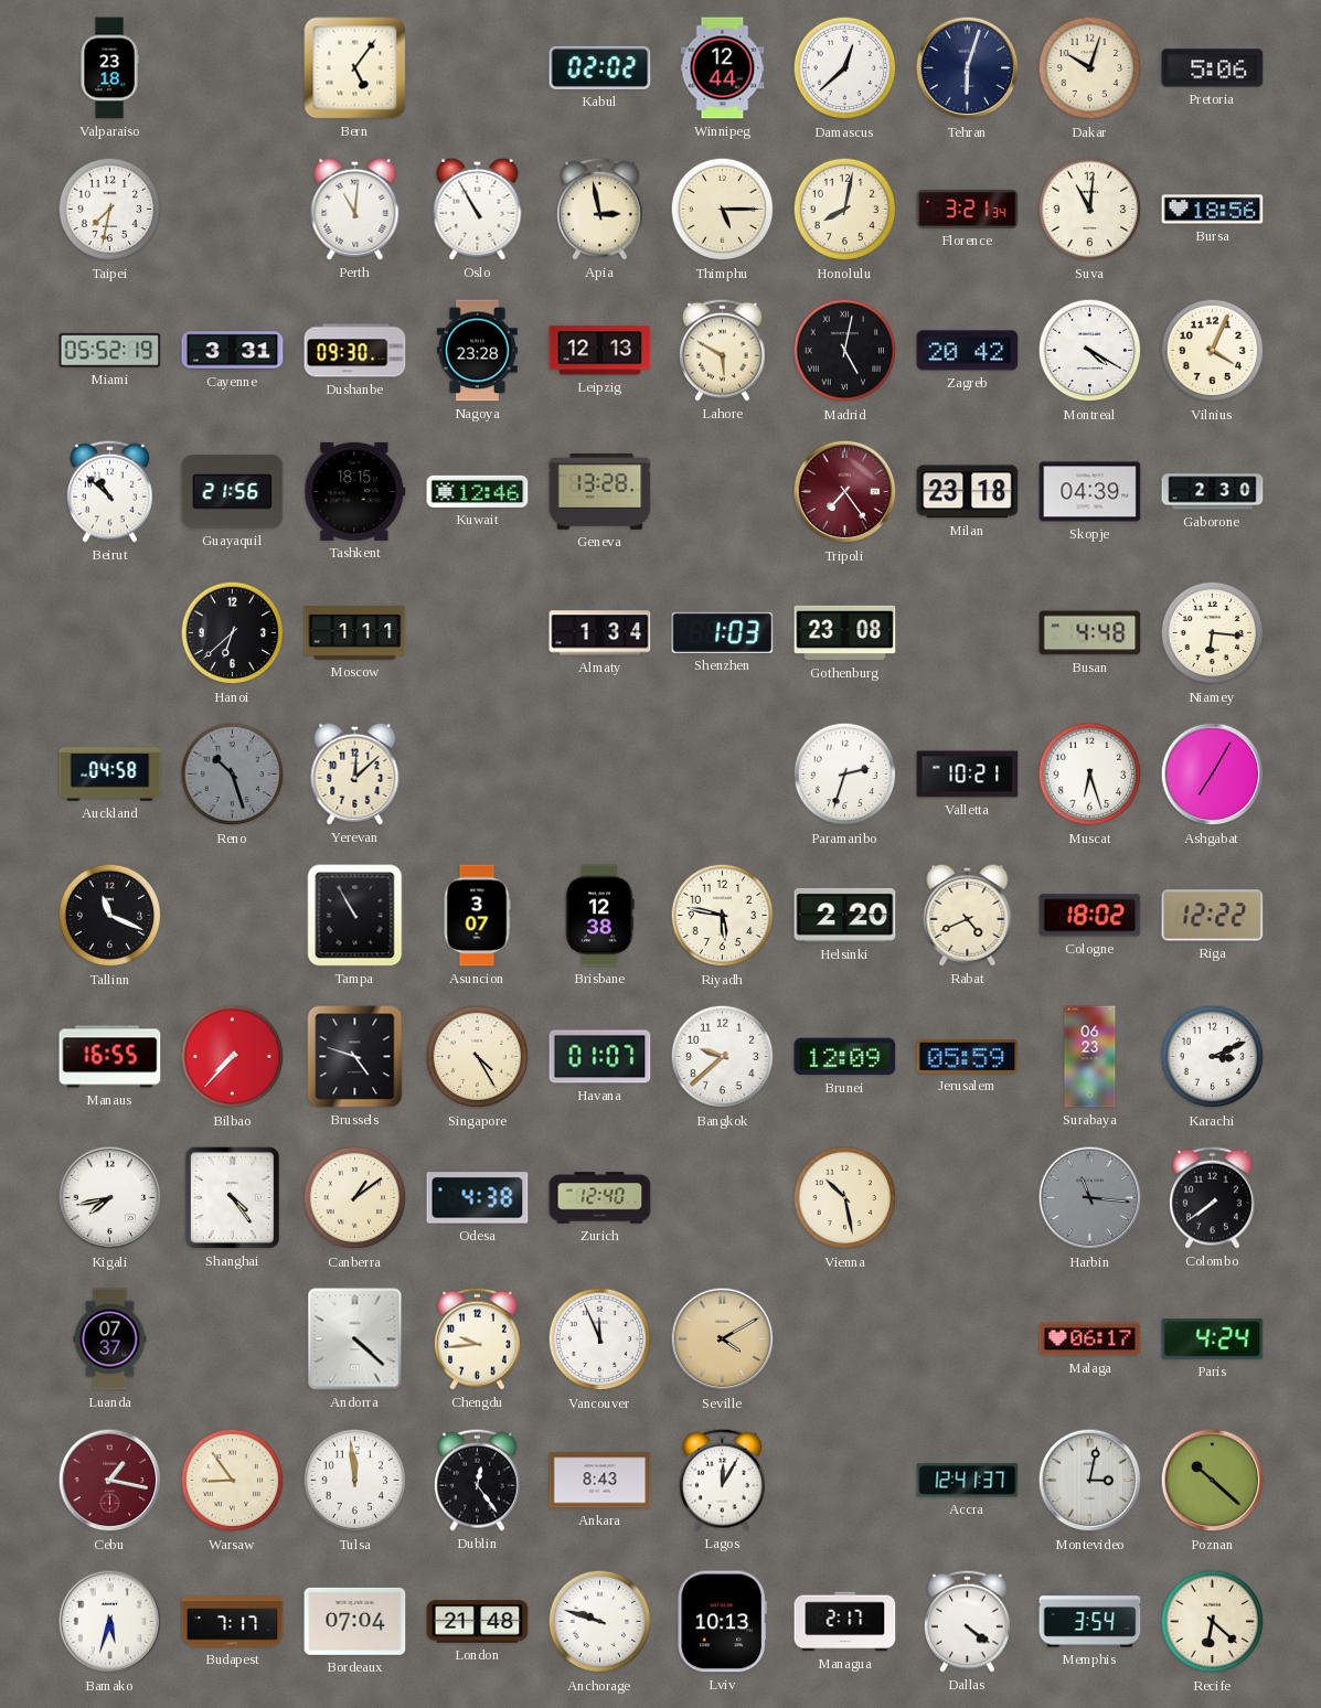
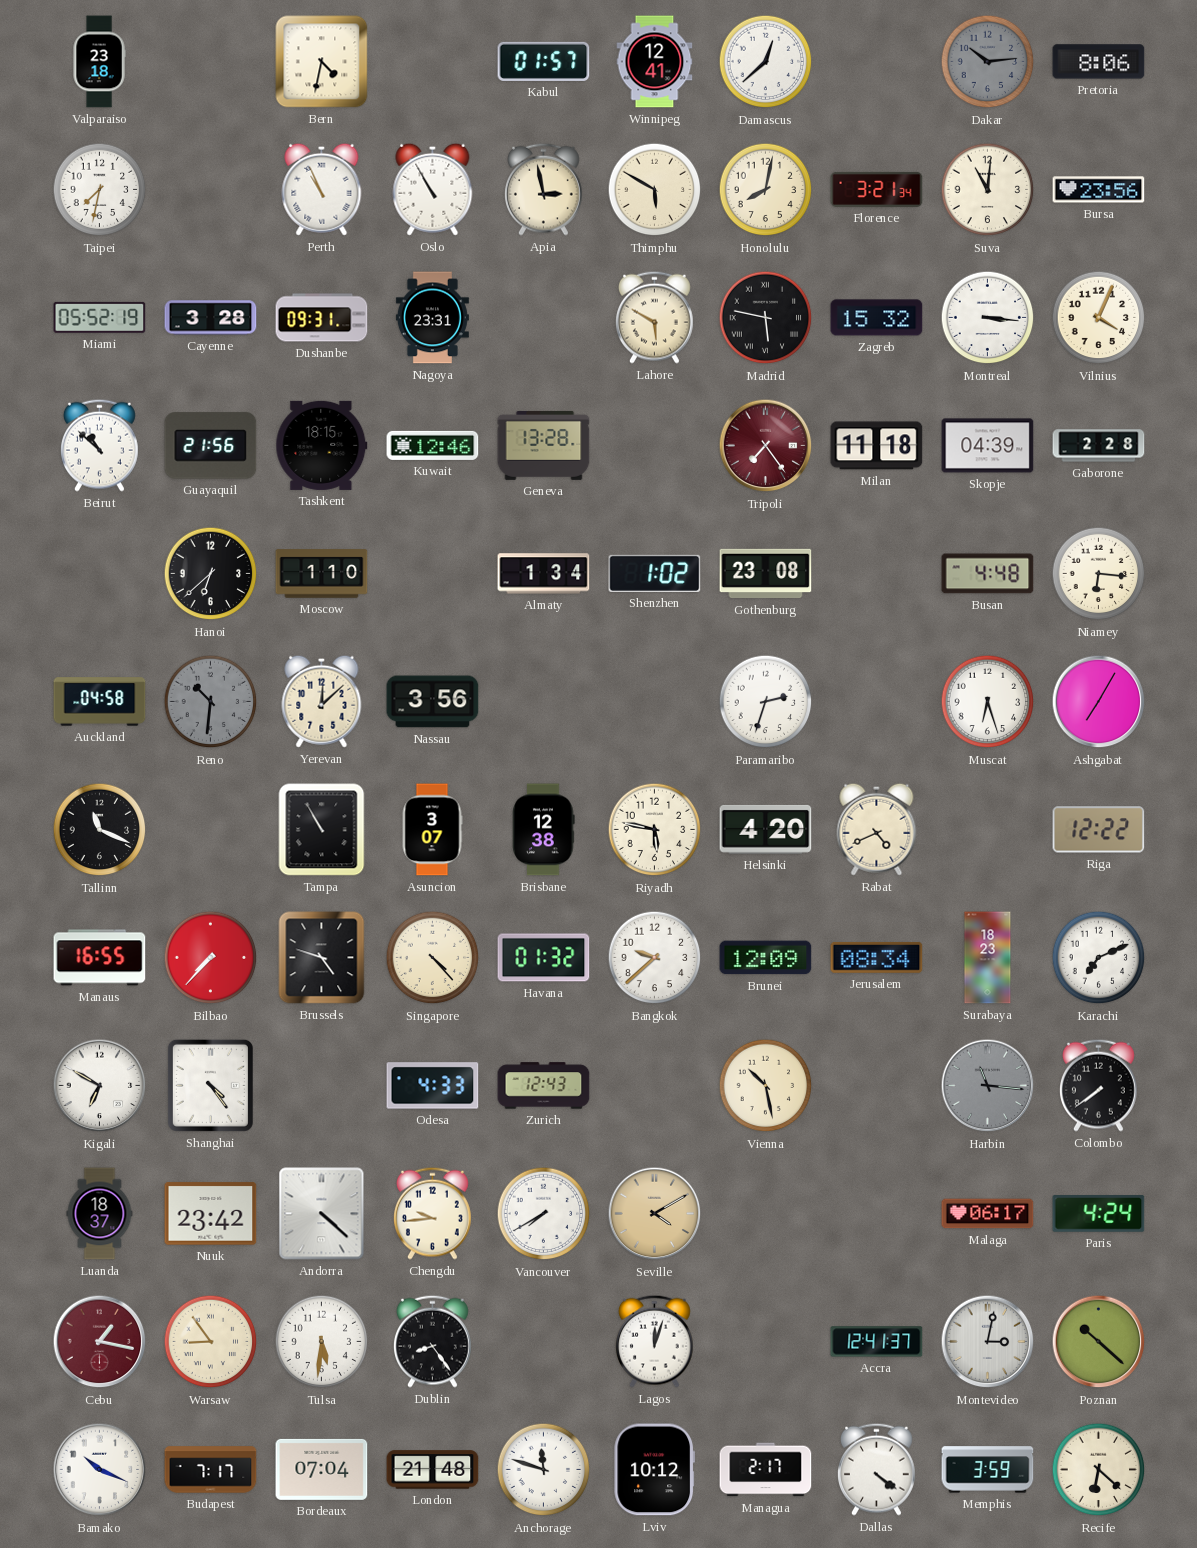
Bern: 5:06 -> 4:32
Kabul: 02:02 -> 01:57
Winnipeg: 12:44 -> 12:41
Tehran: 6:03 -> none
Dakar: 10:03 -> 10:14
Dakar dial: cream -> grey
Pretoria: 5:06 -> 8:06
Perth: 11:01 -> 10:56
Thimphu: 5:15 -> 5:50
Bursa: 18:56 -> 23:56
Cayenne: 3:31 -> 3:28
Dushanbe: 09:30 -> 09:31
Nagoya: 23:28 -> 23:31
Leipzig: 12:13 -> none
Madrid: 5:02 -> 5:47
Zagreb: 20:42 -> 15:32
Montreal: 4:20 -> 3:16
Milan: 23:18 -> 11:18
Gaborone: 2:30 -> 2:28
Moscow: 1:11 -> 1:10
Shenzhen: 1:03 -> 1:02
Reno: 10:27 -> 10:31
Nassau: none -> 3:56
Valletta: 10:21 -> none
Helsinki: 2:20 -> 4:20
Cologne: 18:02 -> none
Singapore: 4:25 -> 4:23
Havana: 01:07 -> 01:32
Jerusalem: 05:59 -> 08:34
Surabaya: 06:23 -> 18:23
Karachi: 3:11 -> 7:11
Kigali: 7:43 -> 6:50
Canberra: 1:09 -> none
Odesa: 4:38 -> 4:33
Zurich: 12:40 -> 12:43
Luanda: 07:37 -> 18:37
Nuuk: none -> 23:42
Vancouver: 11:56 -> 7:40
Tulsa: 11:59 -> 5:31
Dublin: 12:24 -> 8:24
Ankara: 8:43 -> none
Lagos: 12:05 -> 12:03
Bamako: 5:33 -> 10:19
Anchorage: 9:48 -> 11:48
Lviv: 10:13 -> 10:12
Memphis: 3:54 -> 3:59
